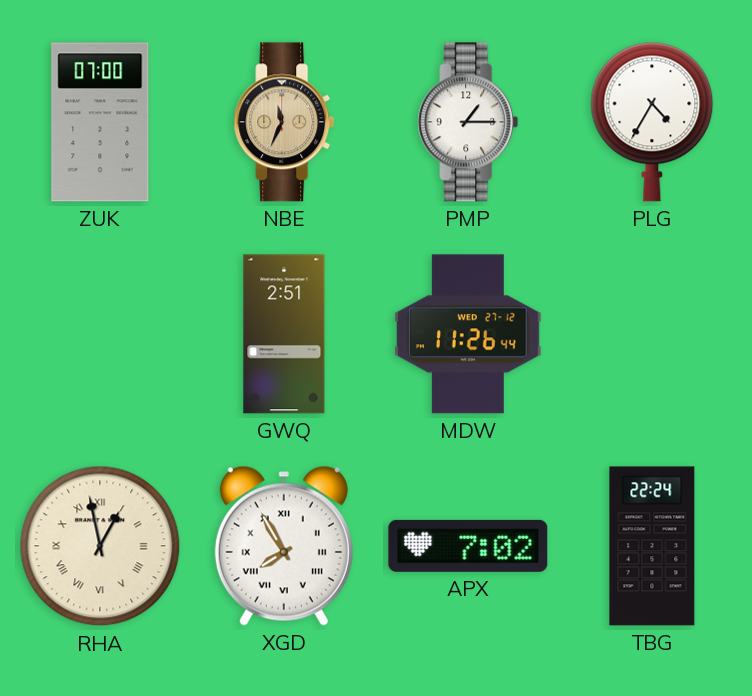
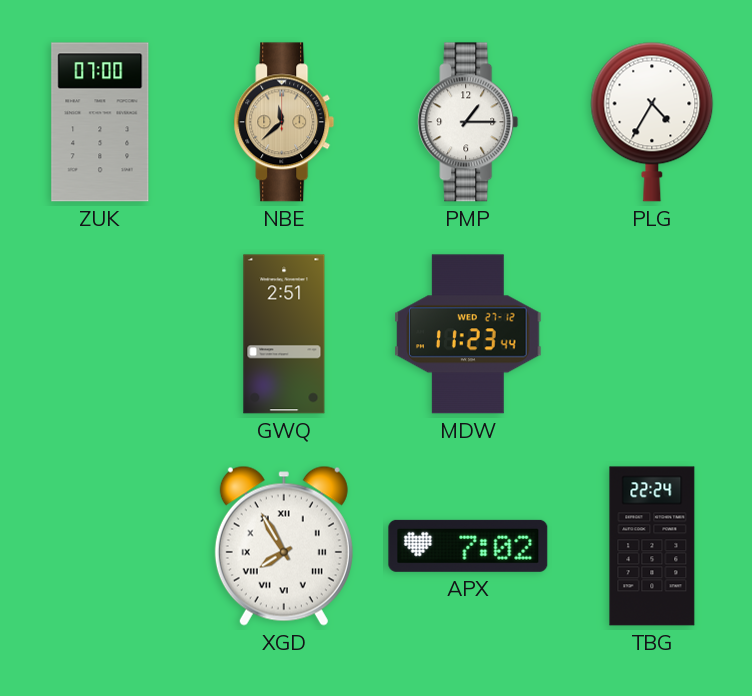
NBE: 11:34 -> 11:38
MDW: 11:26 -> 11:23
RHA: 12:58 -> none
